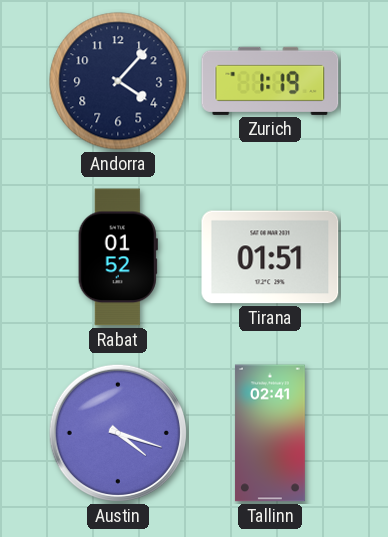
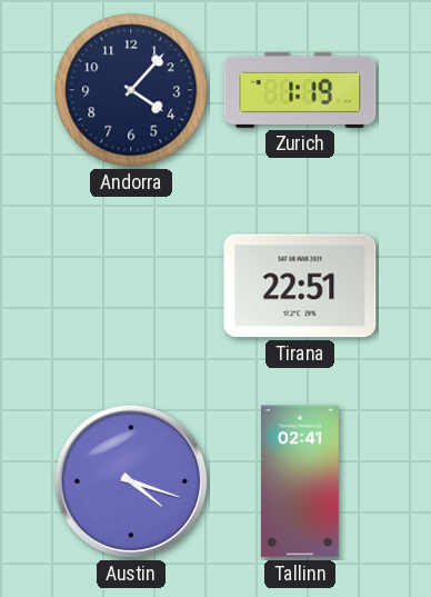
Rabat: 01:52 -> none
Tirana: 01:51 -> 22:51
